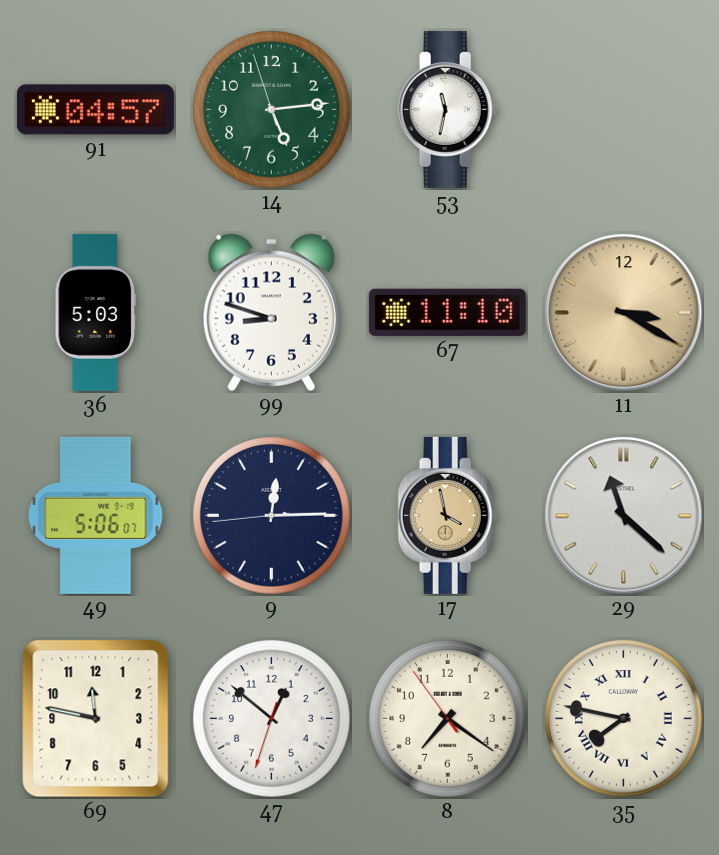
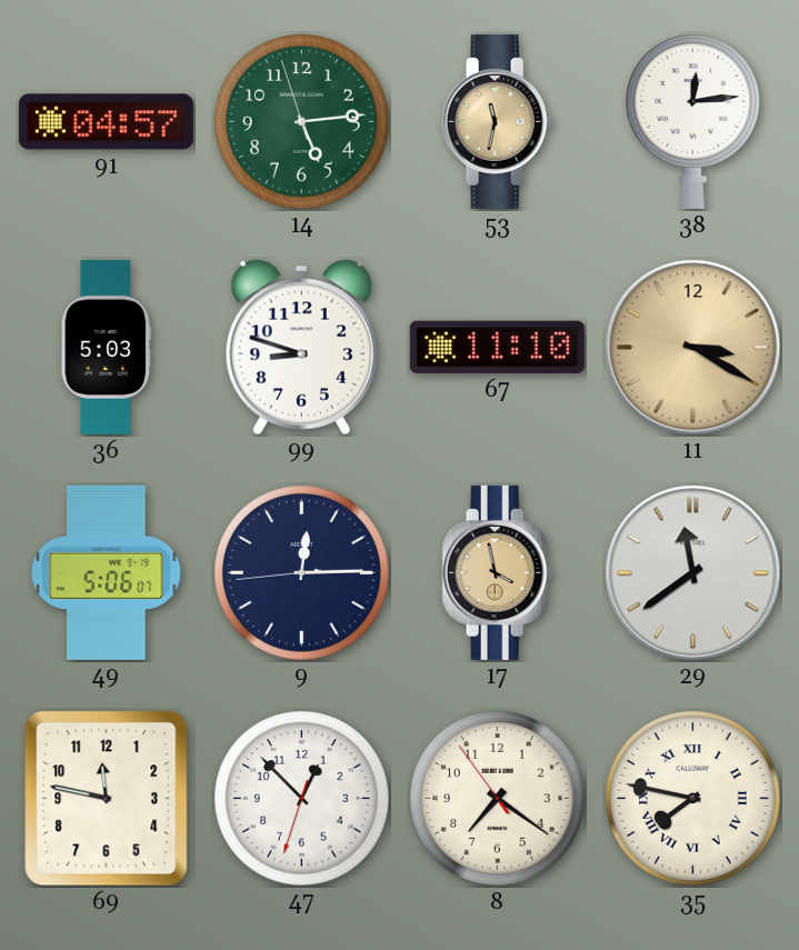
53 dial: white -> champagne
38: none -> 12:14
29: 11:22 -> 11:39
47: 12:51 -> 12:52
